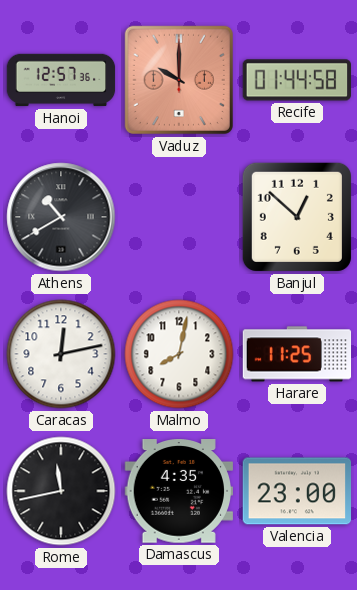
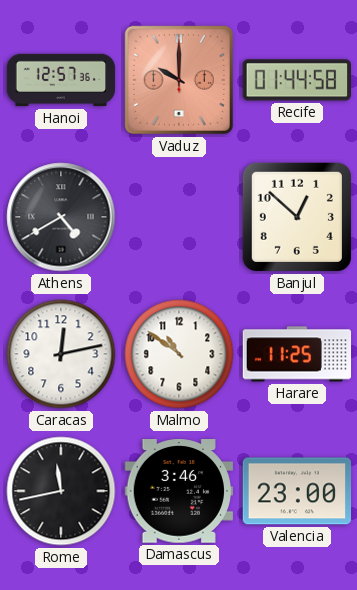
Athens: 10:40 -> 4:40
Malmo: 8:02 -> 10:51
Damascus: 4:35 -> 3:46
